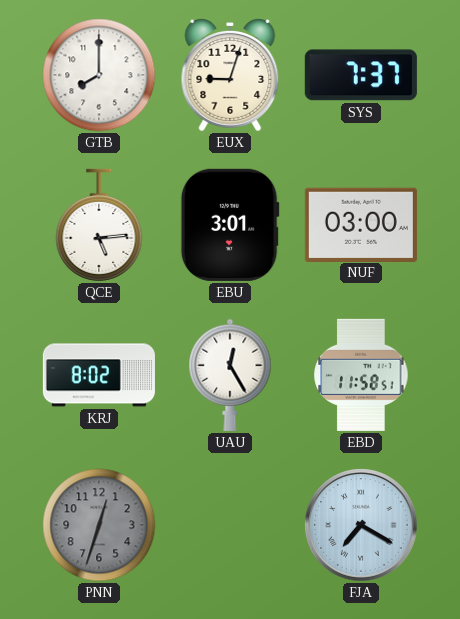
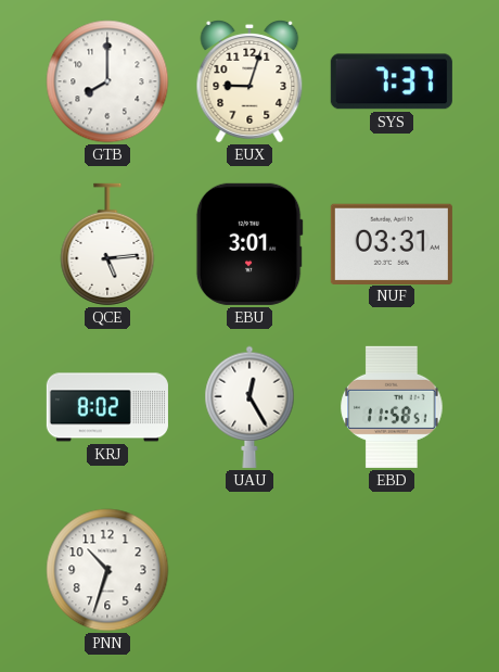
NUF: 03:00 -> 03:31
PNN: 12:33 -> 10:33
PNN dial: grey -> white
FJA: 7:20 -> none
